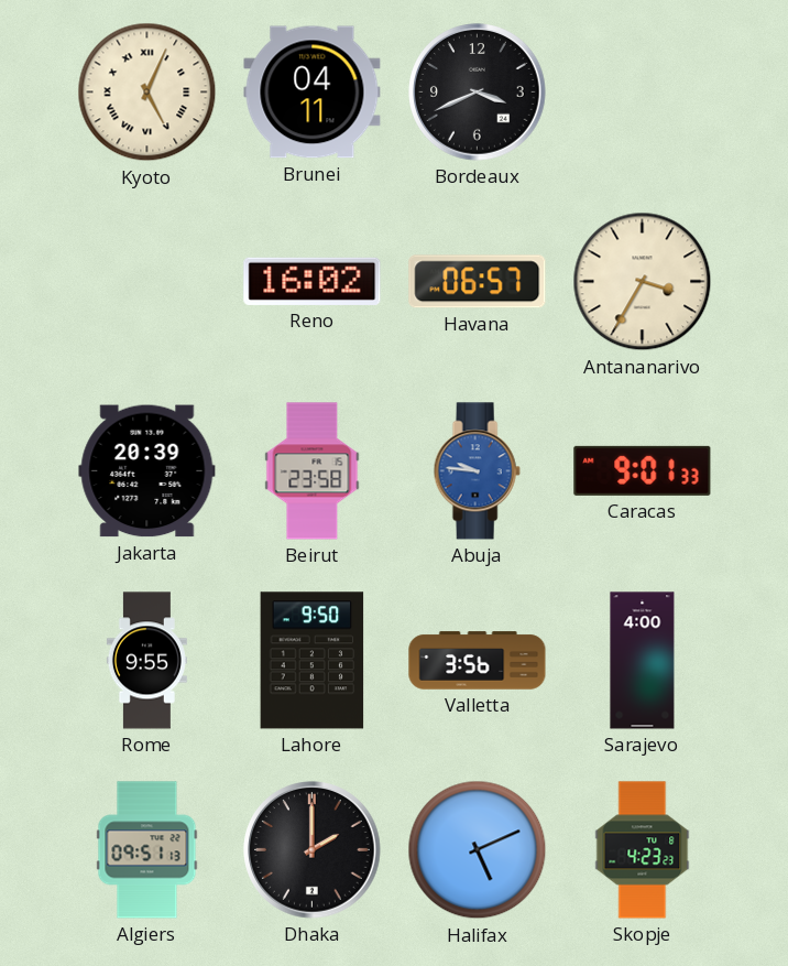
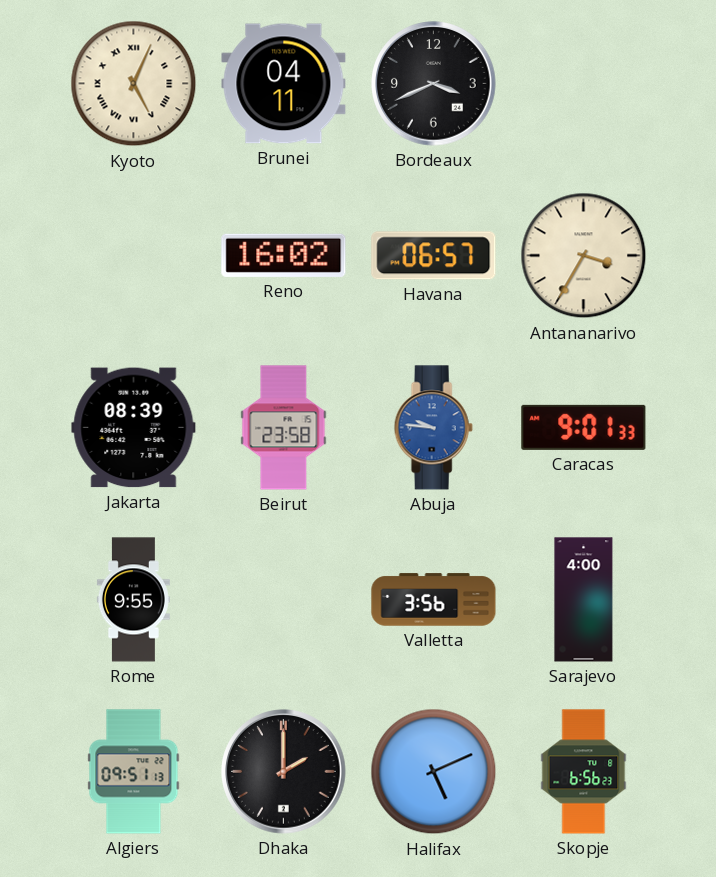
Jakarta: 20:39 -> 08:39
Lahore: 9:50 -> none
Skopje: 4:23 -> 6:56
